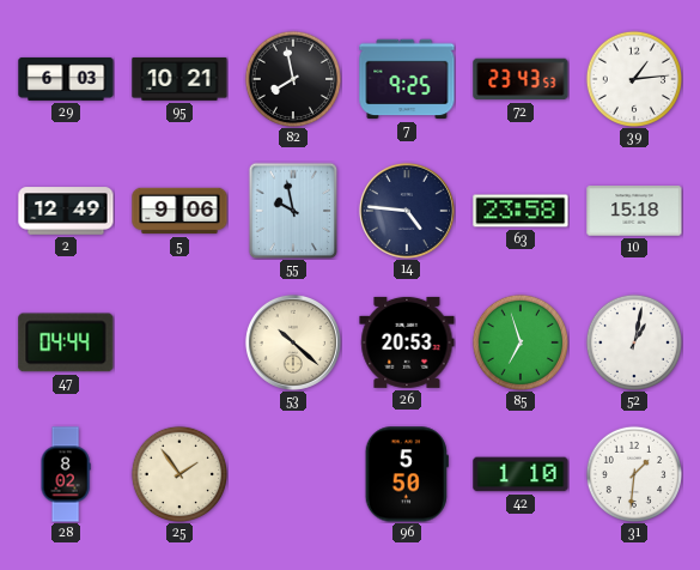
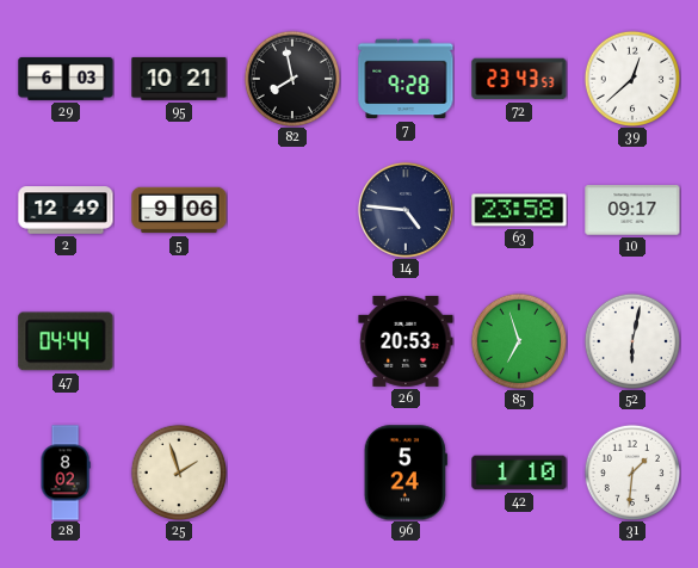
7: 9:25 -> 9:28
39: 1:14 -> 12:38
55: 9:58 -> none
10: 15:18 -> 09:17
53: 10:22 -> none
52: 1:02 -> 6:02
25: 1:54 -> 1:57
96: 5:50 -> 5:24
